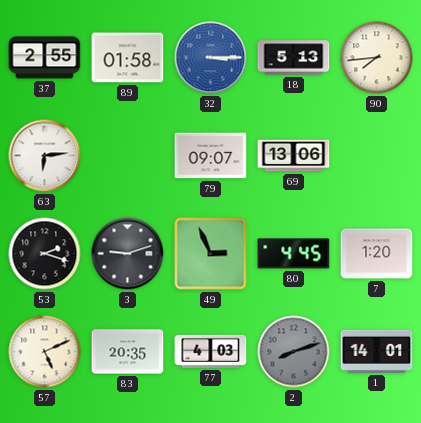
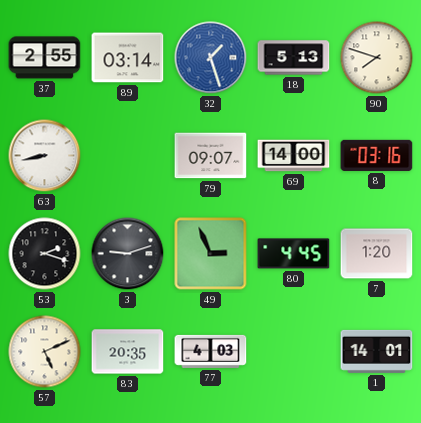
89: 01:58 -> 03:14
32: 3:15 -> 1:27
90: 7:44 -> 7:48
63: 6:14 -> 8:43
69: 13:06 -> 14:00
8: none -> 03:16
2: 8:12 -> none
